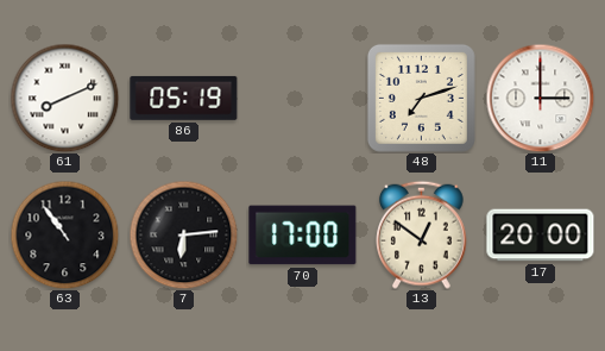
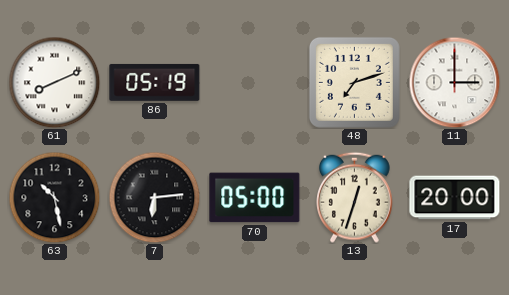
63: 10:54 -> 10:28
70: 17:00 -> 05:00
13: 12:51 -> 12:33
